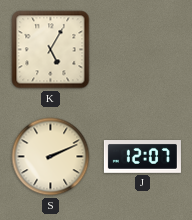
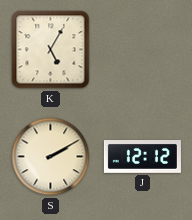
S: 2:11 -> 2:10
J: 12:07 -> 12:12
